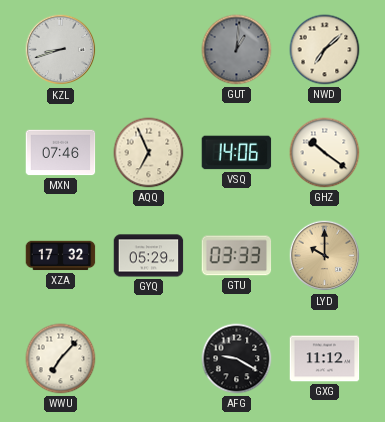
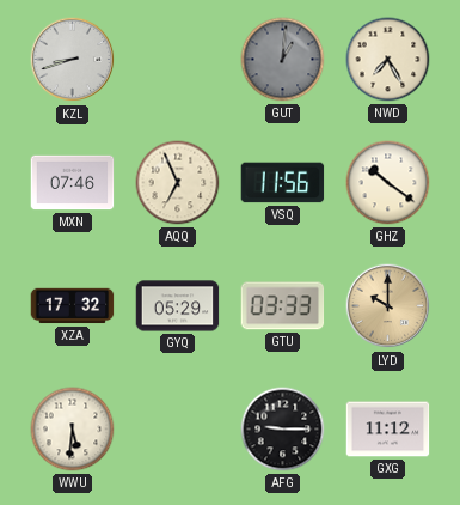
NWD: 7:08 -> 7:25
VSQ: 14:06 -> 11:56
WWU: 7:07 -> 5:31
AFG: 9:20 -> 9:15
